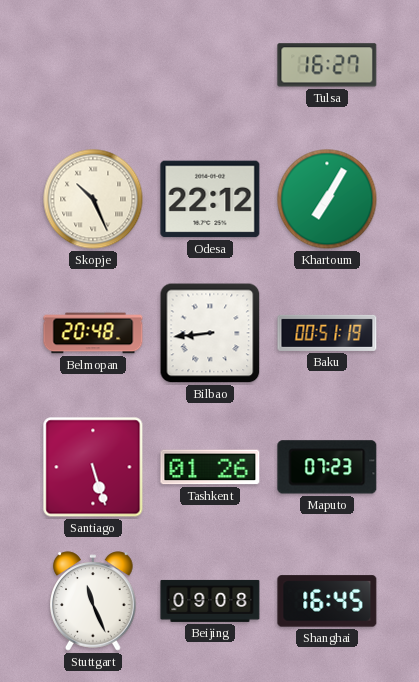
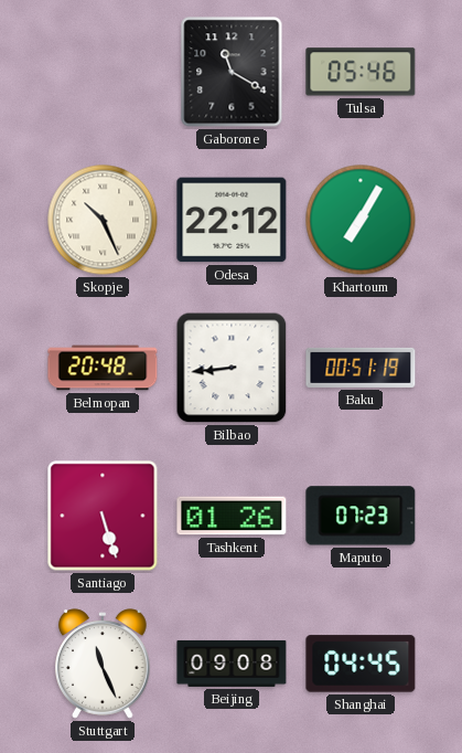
Gaborone: none -> 11:20
Tulsa: 16:27 -> 05:46
Shanghai: 16:45 -> 04:45
